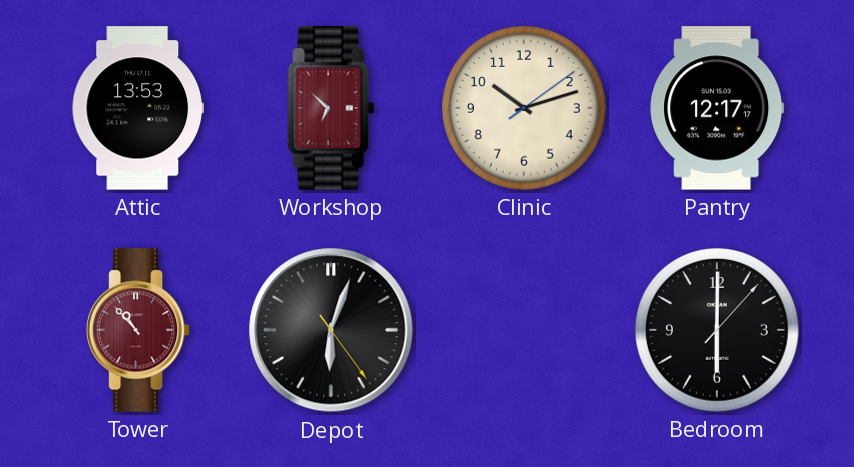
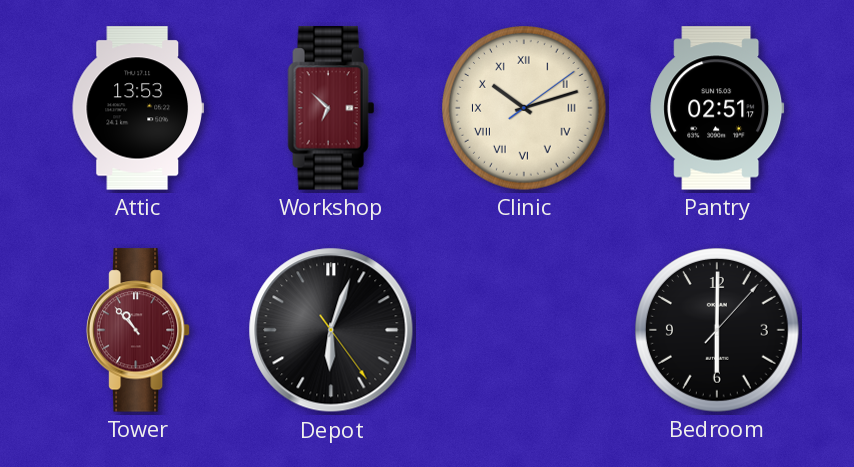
Clinic numerals: Arabic -> Roman
Pantry: 12:17 -> 02:51
